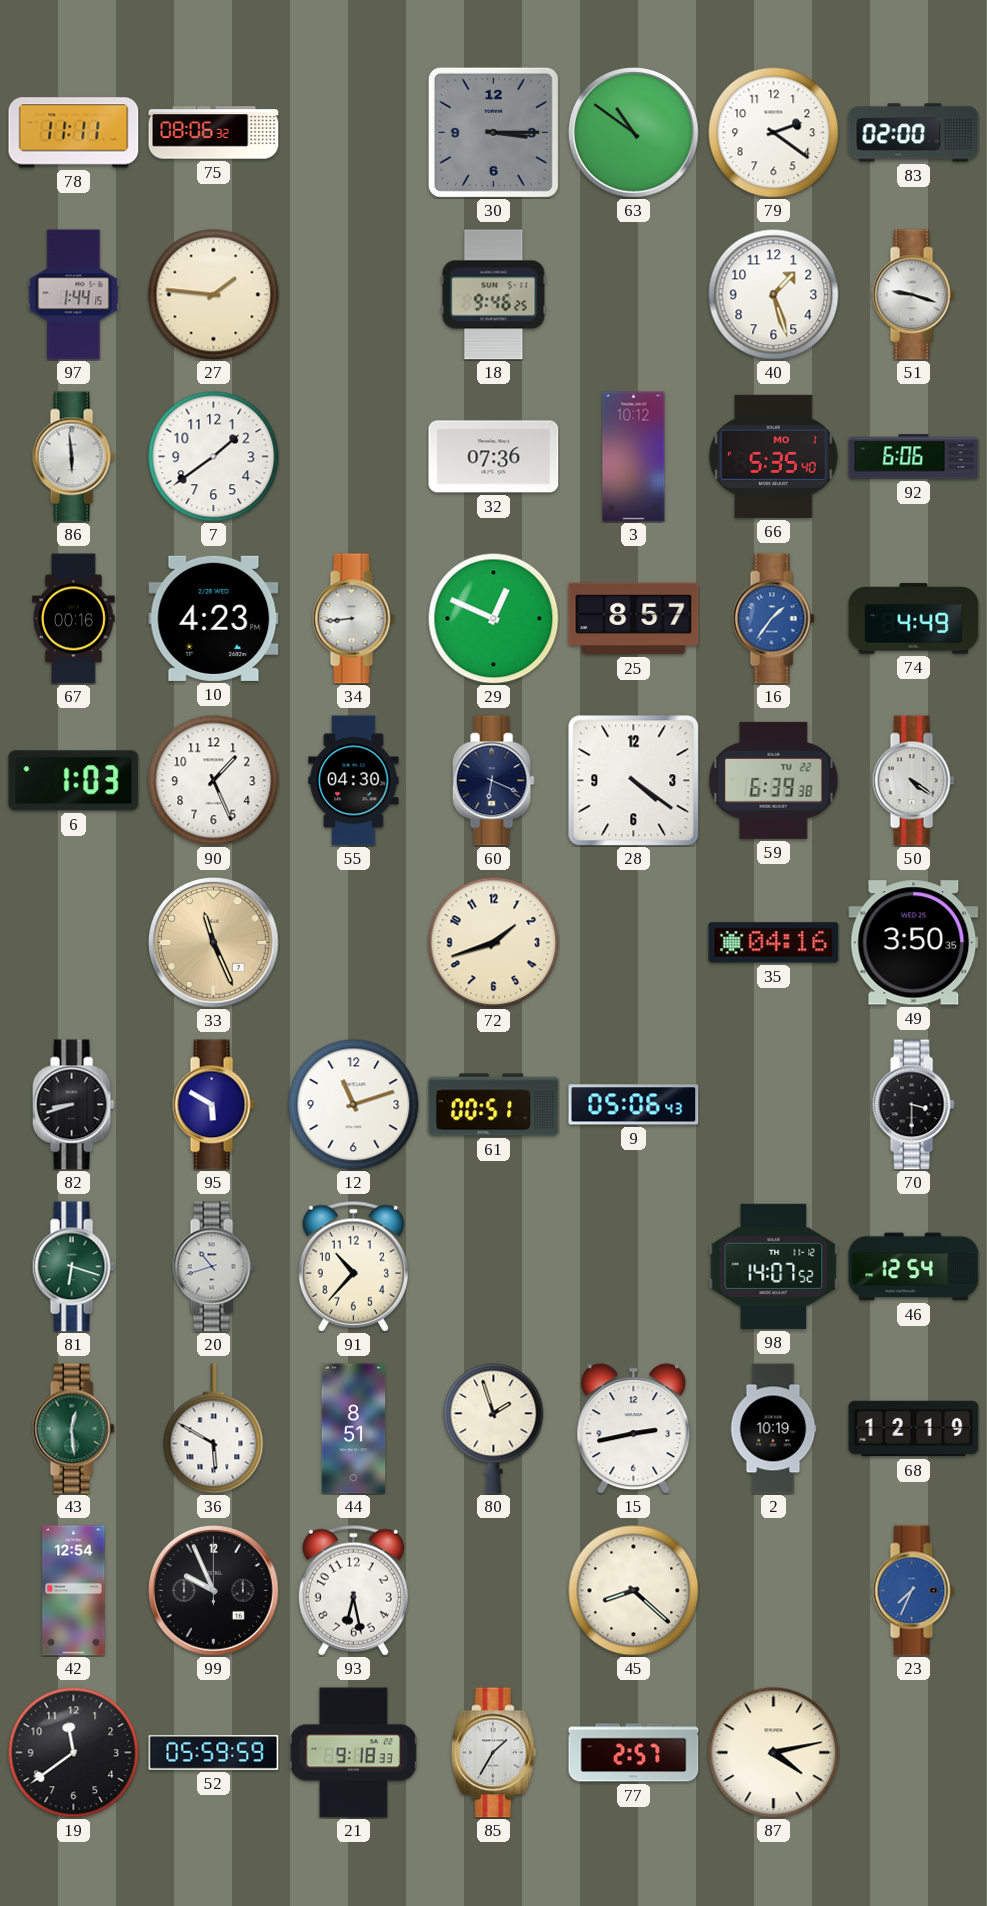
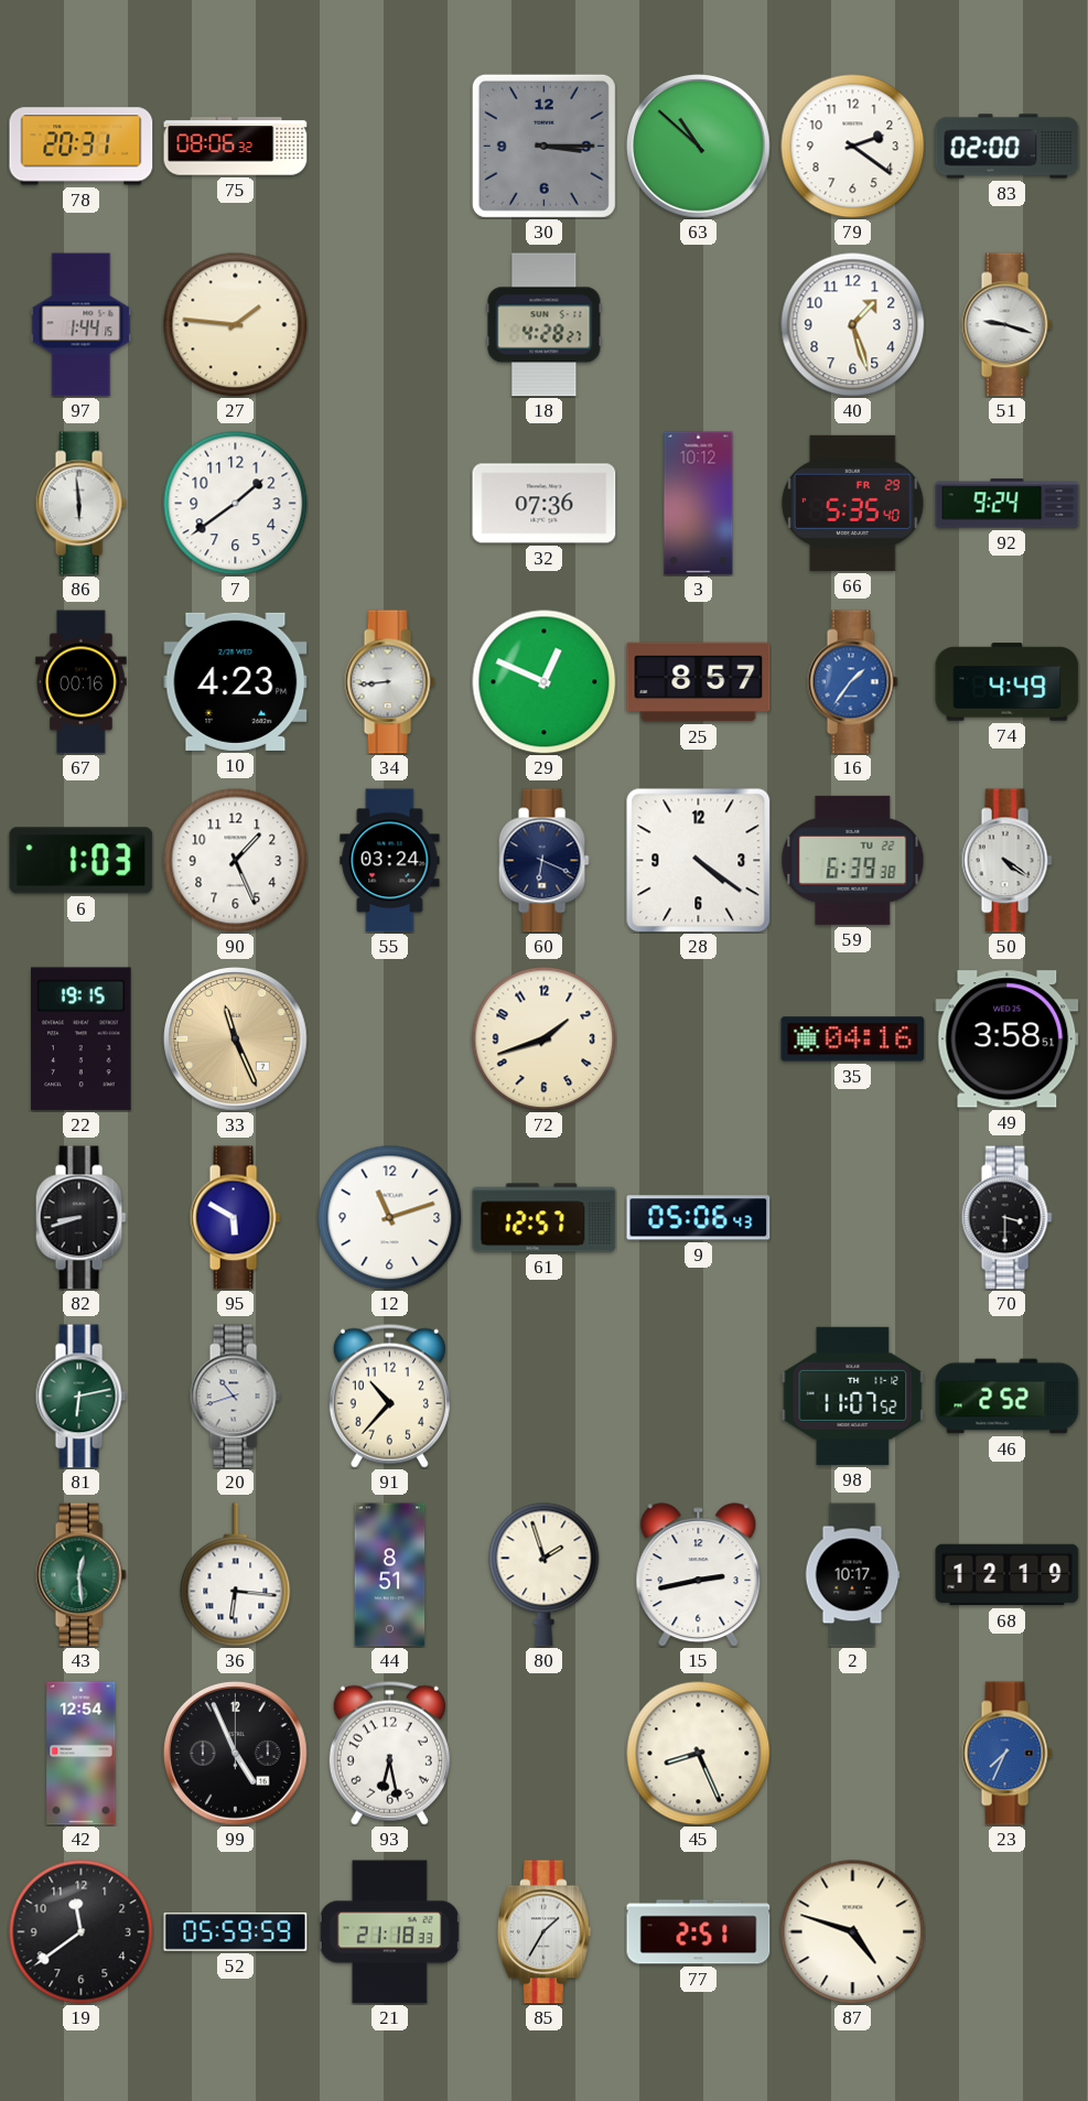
78: 11:11 -> 20:31
63: 10:51 -> 10:52
18: 9:46 -> 4:28
66 date: MO 1 -> FR 29
92: 6:06 -> 9:24
55: 04:30 -> 03:24
22: none -> 19:15
49: 3:50 -> 3:58
61: 00:51 -> 12:57
81: 6:18 -> 6:13
98: 14:07 -> 11:07
46: 12:54 -> 2:52
36: 5:50 -> 6:16
2: 10:19 -> 10:17
99: 9:56 -> 4:56
45: 8:22 -> 8:26
21: 9:18 -> 21:18
77: 2:57 -> 2:51
87: 4:13 -> 4:48
